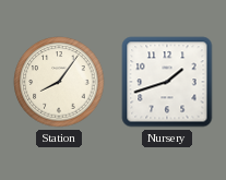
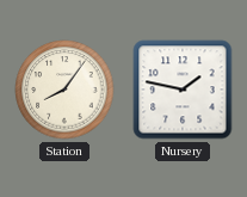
Nursery: 1:42 -> 1:47
